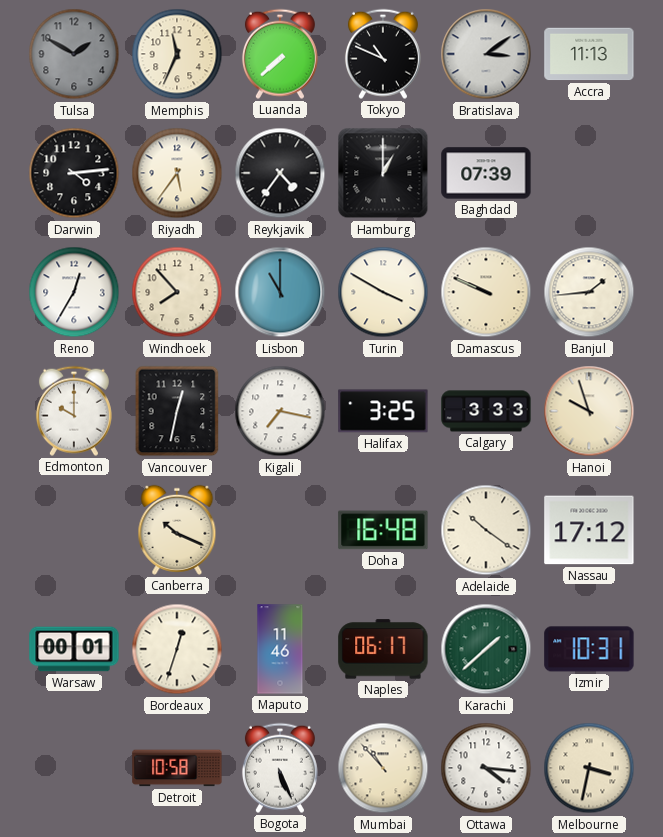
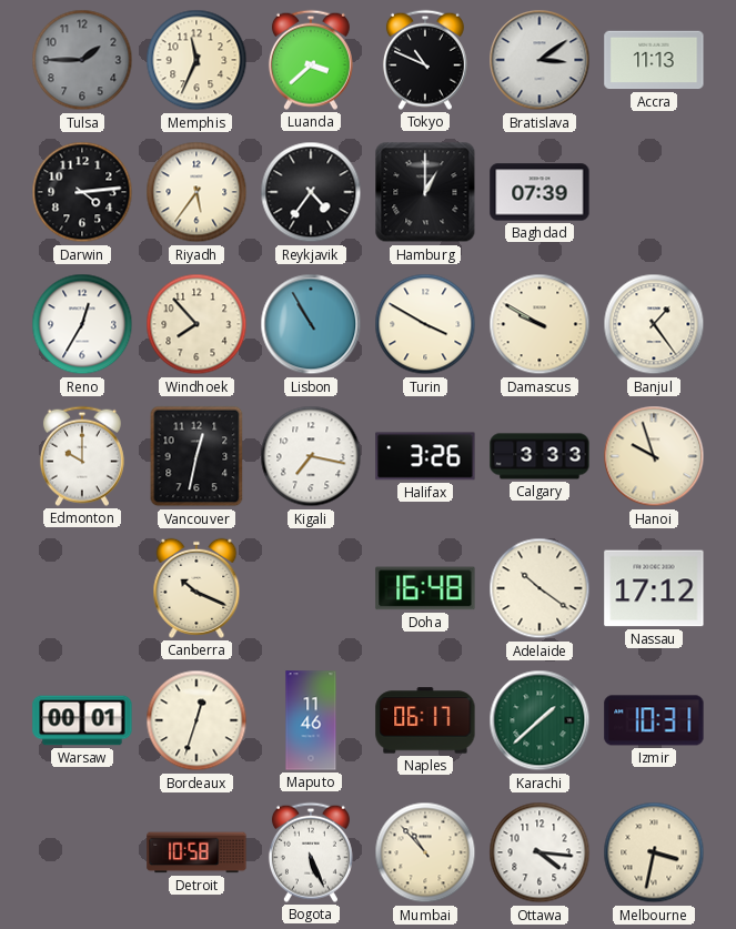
Tulsa: 1:50 -> 1:45
Luanda: 7:38 -> 3:38
Lisbon: 11:00 -> 10:55
Damascus: 9:49 -> 9:50
Banjul: 1:44 -> 1:24
Halifax: 3:25 -> 3:26
